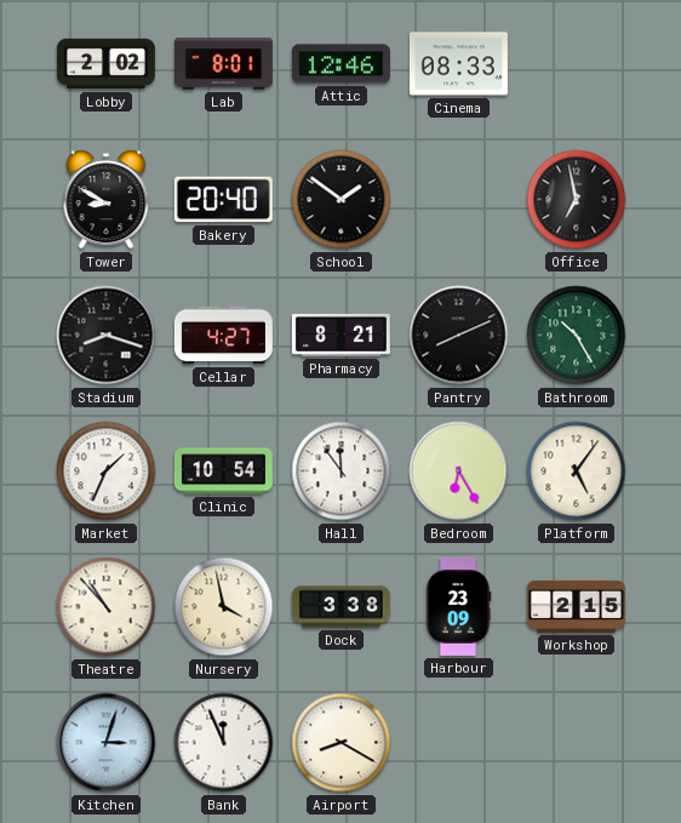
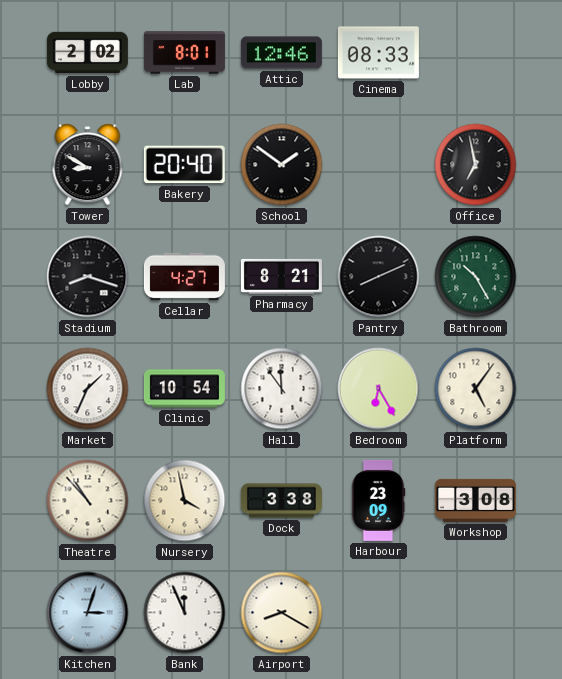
Workshop: 2:15 -> 3:08
